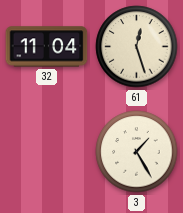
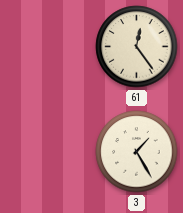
32: 11:04 -> none
61: 12:27 -> 12:24
